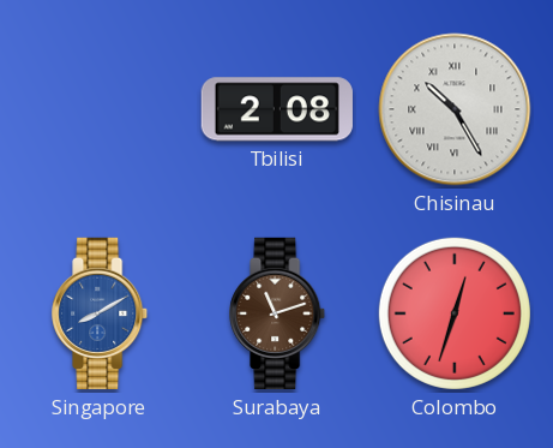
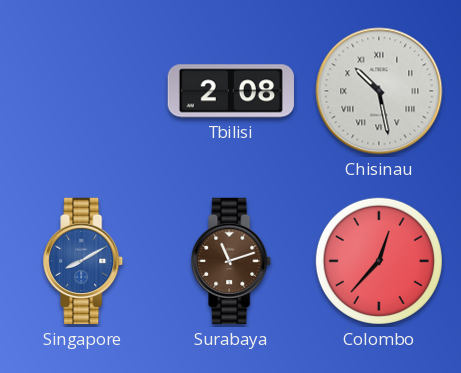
Chisinau: 10:25 -> 10:28
Colombo: 12:33 -> 12:37
